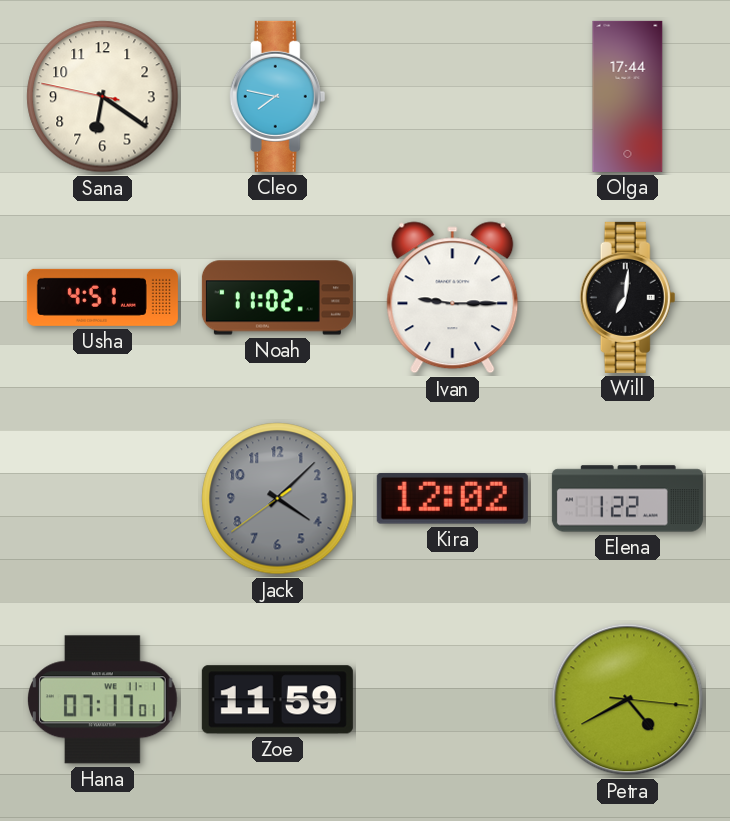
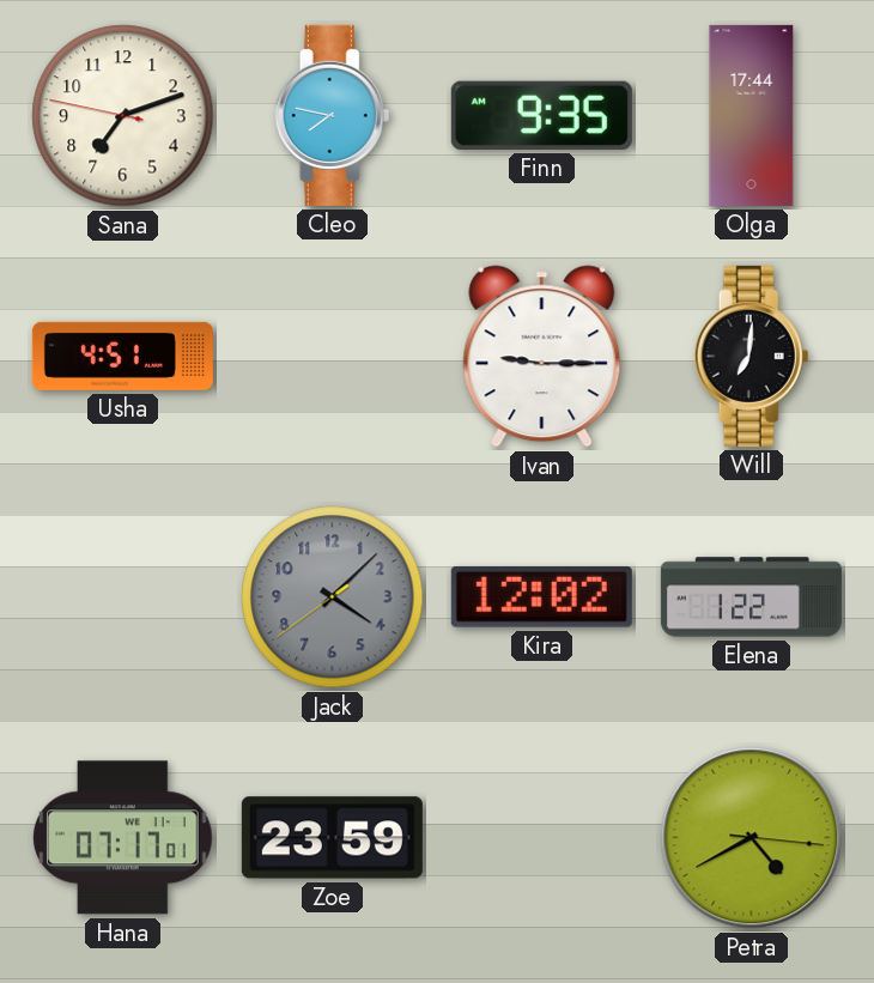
Sana: 6:20 -> 7:11
Finn: none -> 9:35
Noah: 11:02 -> none
Zoe: 11:59 -> 23:59
